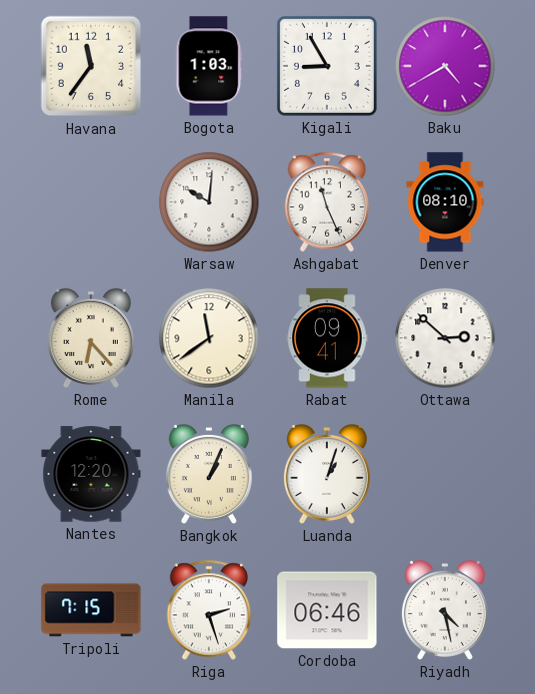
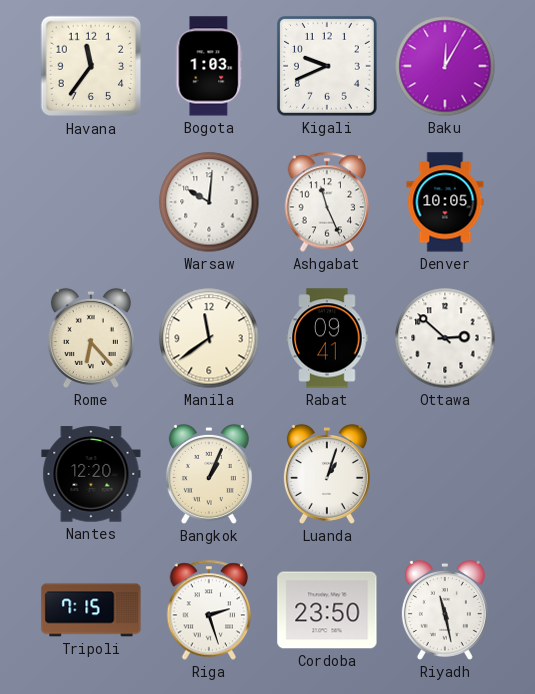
Kigali: 8:55 -> 9:41
Baku: 4:40 -> 12:05
Denver: 08:10 -> 10:05
Cordoba: 06:46 -> 23:50
Riyadh: 4:28 -> 11:28
